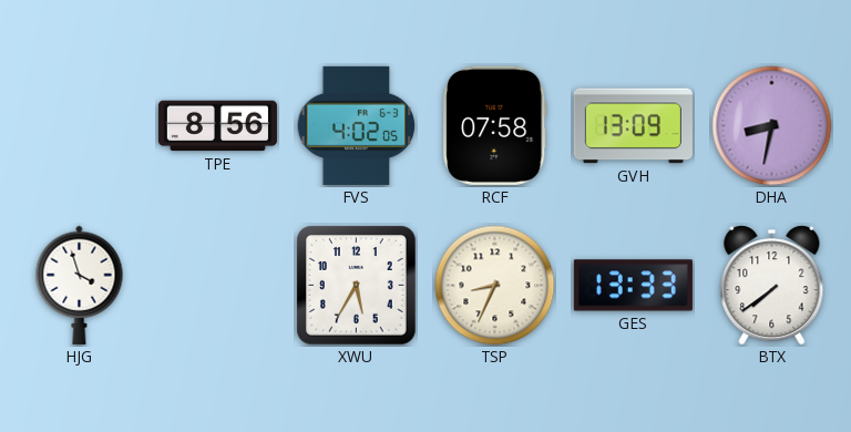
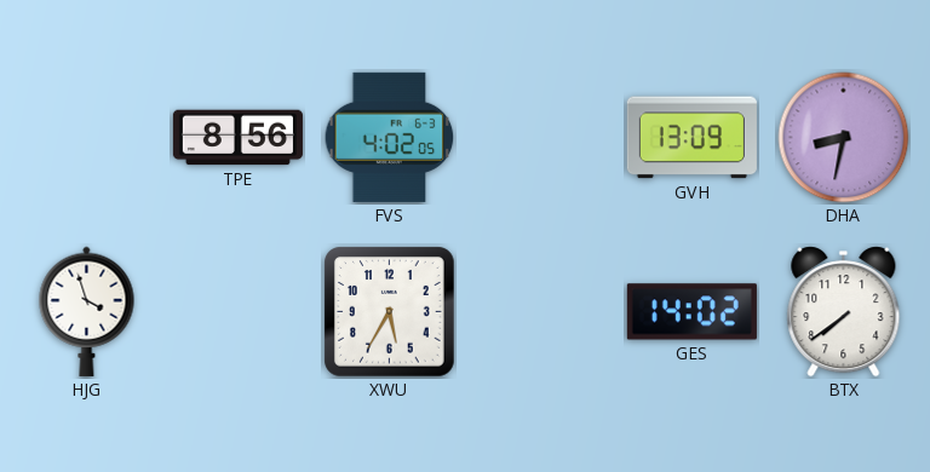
RCF: 07:58 -> none
TSP: 8:34 -> none
GES: 13:33 -> 14:02
